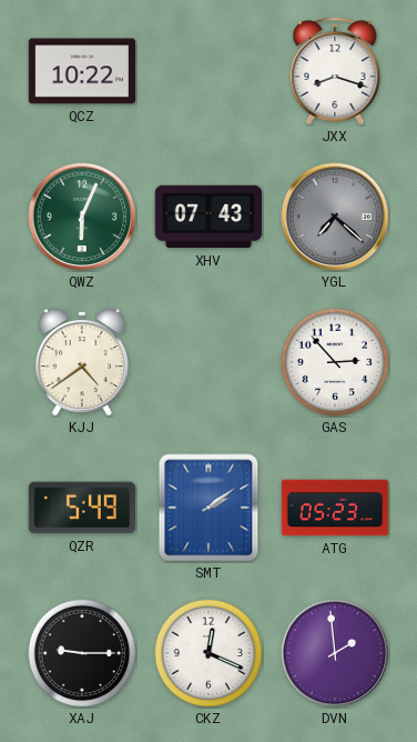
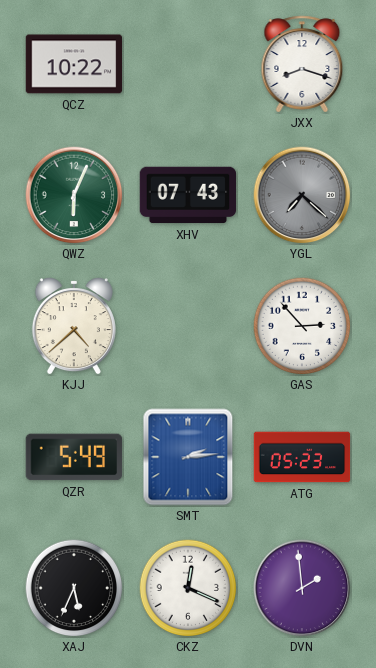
KJJ: 4:39 -> 4:38
SMT: 2:09 -> 2:14
XAJ: 9:15 -> 5:34
